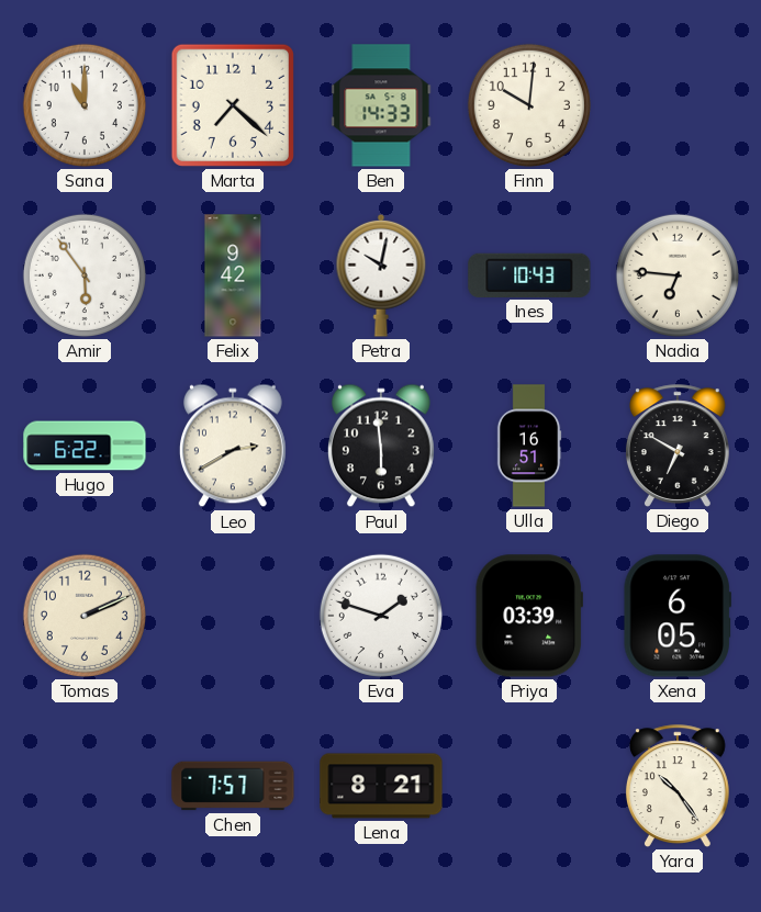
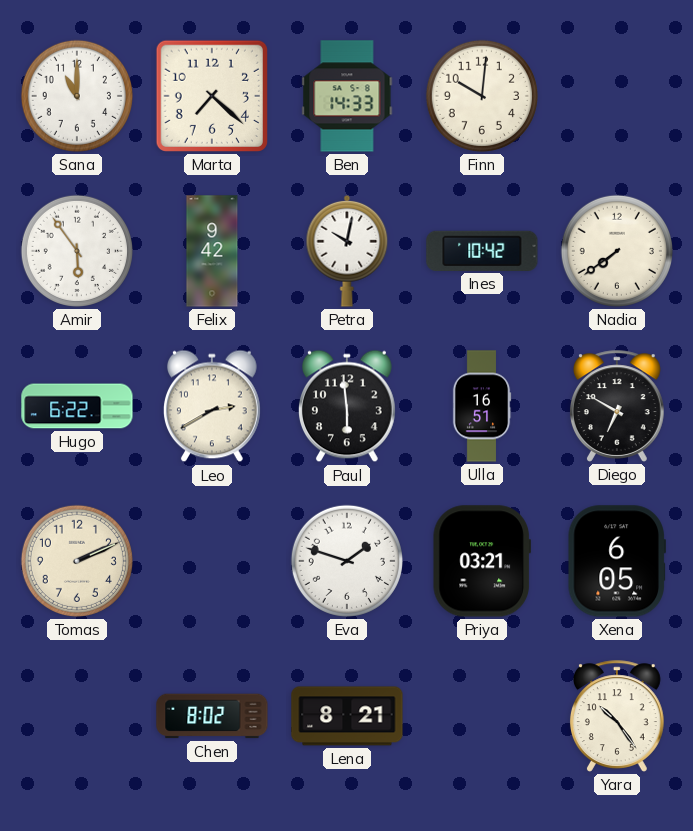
Ines: 10:43 -> 10:42
Nadia: 6:46 -> 7:39
Priya: 03:39 -> 03:21
Chen: 7:57 -> 8:02
